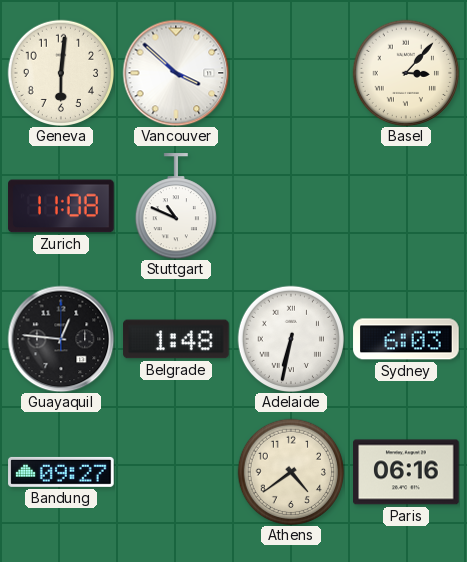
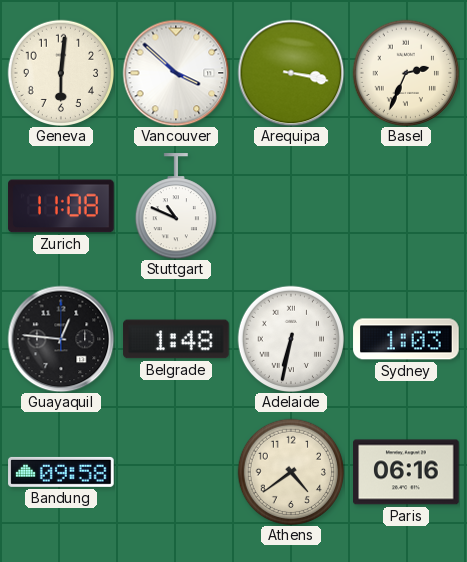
Arequipa: none -> 3:17
Basel: 3:07 -> 2:34
Sydney: 6:03 -> 1:03
Bandung: 09:27 -> 09:58
